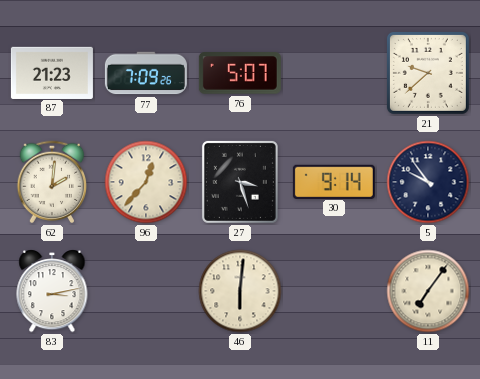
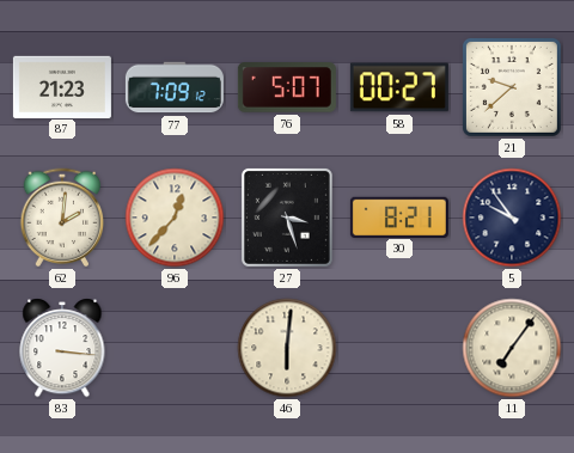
77: 7:09:26 -> 7:09:12
58: none -> 00:27
30: 9:14 -> 8:21
83: 3:13 -> 3:16
